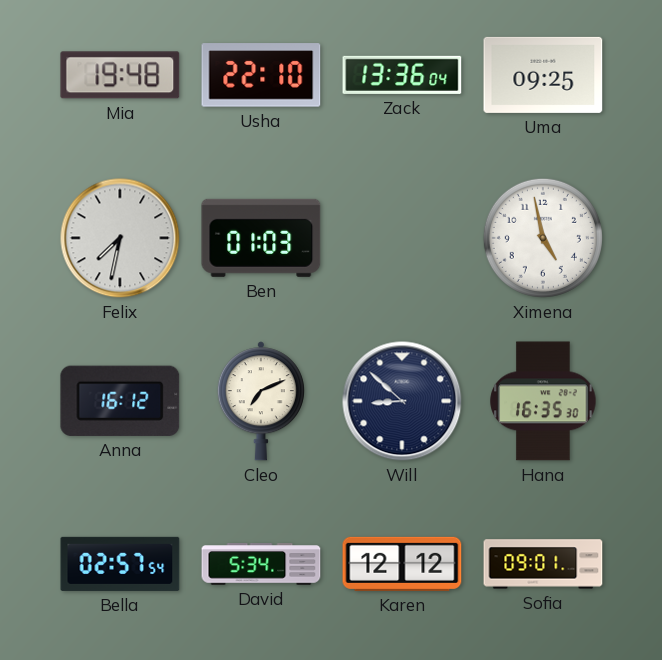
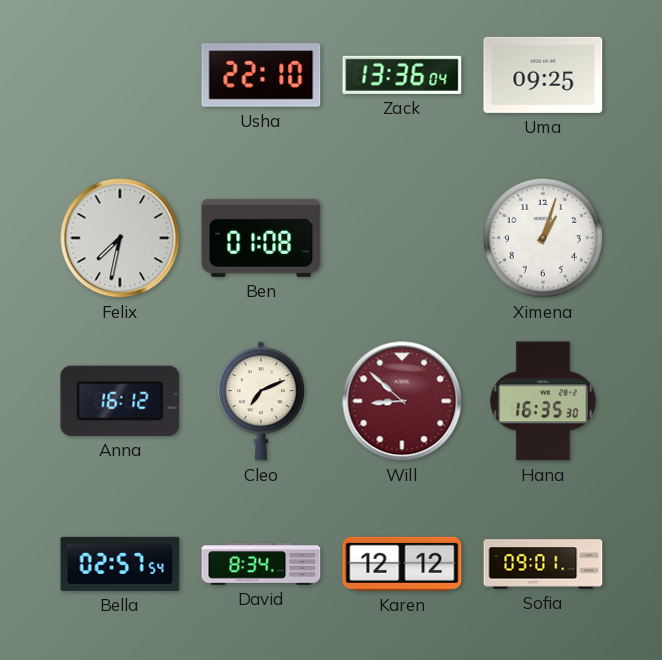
Mia: 19:48 -> none
Ben: 01:03 -> 01:08
Ximena: 4:58 -> 1:03
Will dial: navy -> burgundy
David: 5:34 -> 8:34
